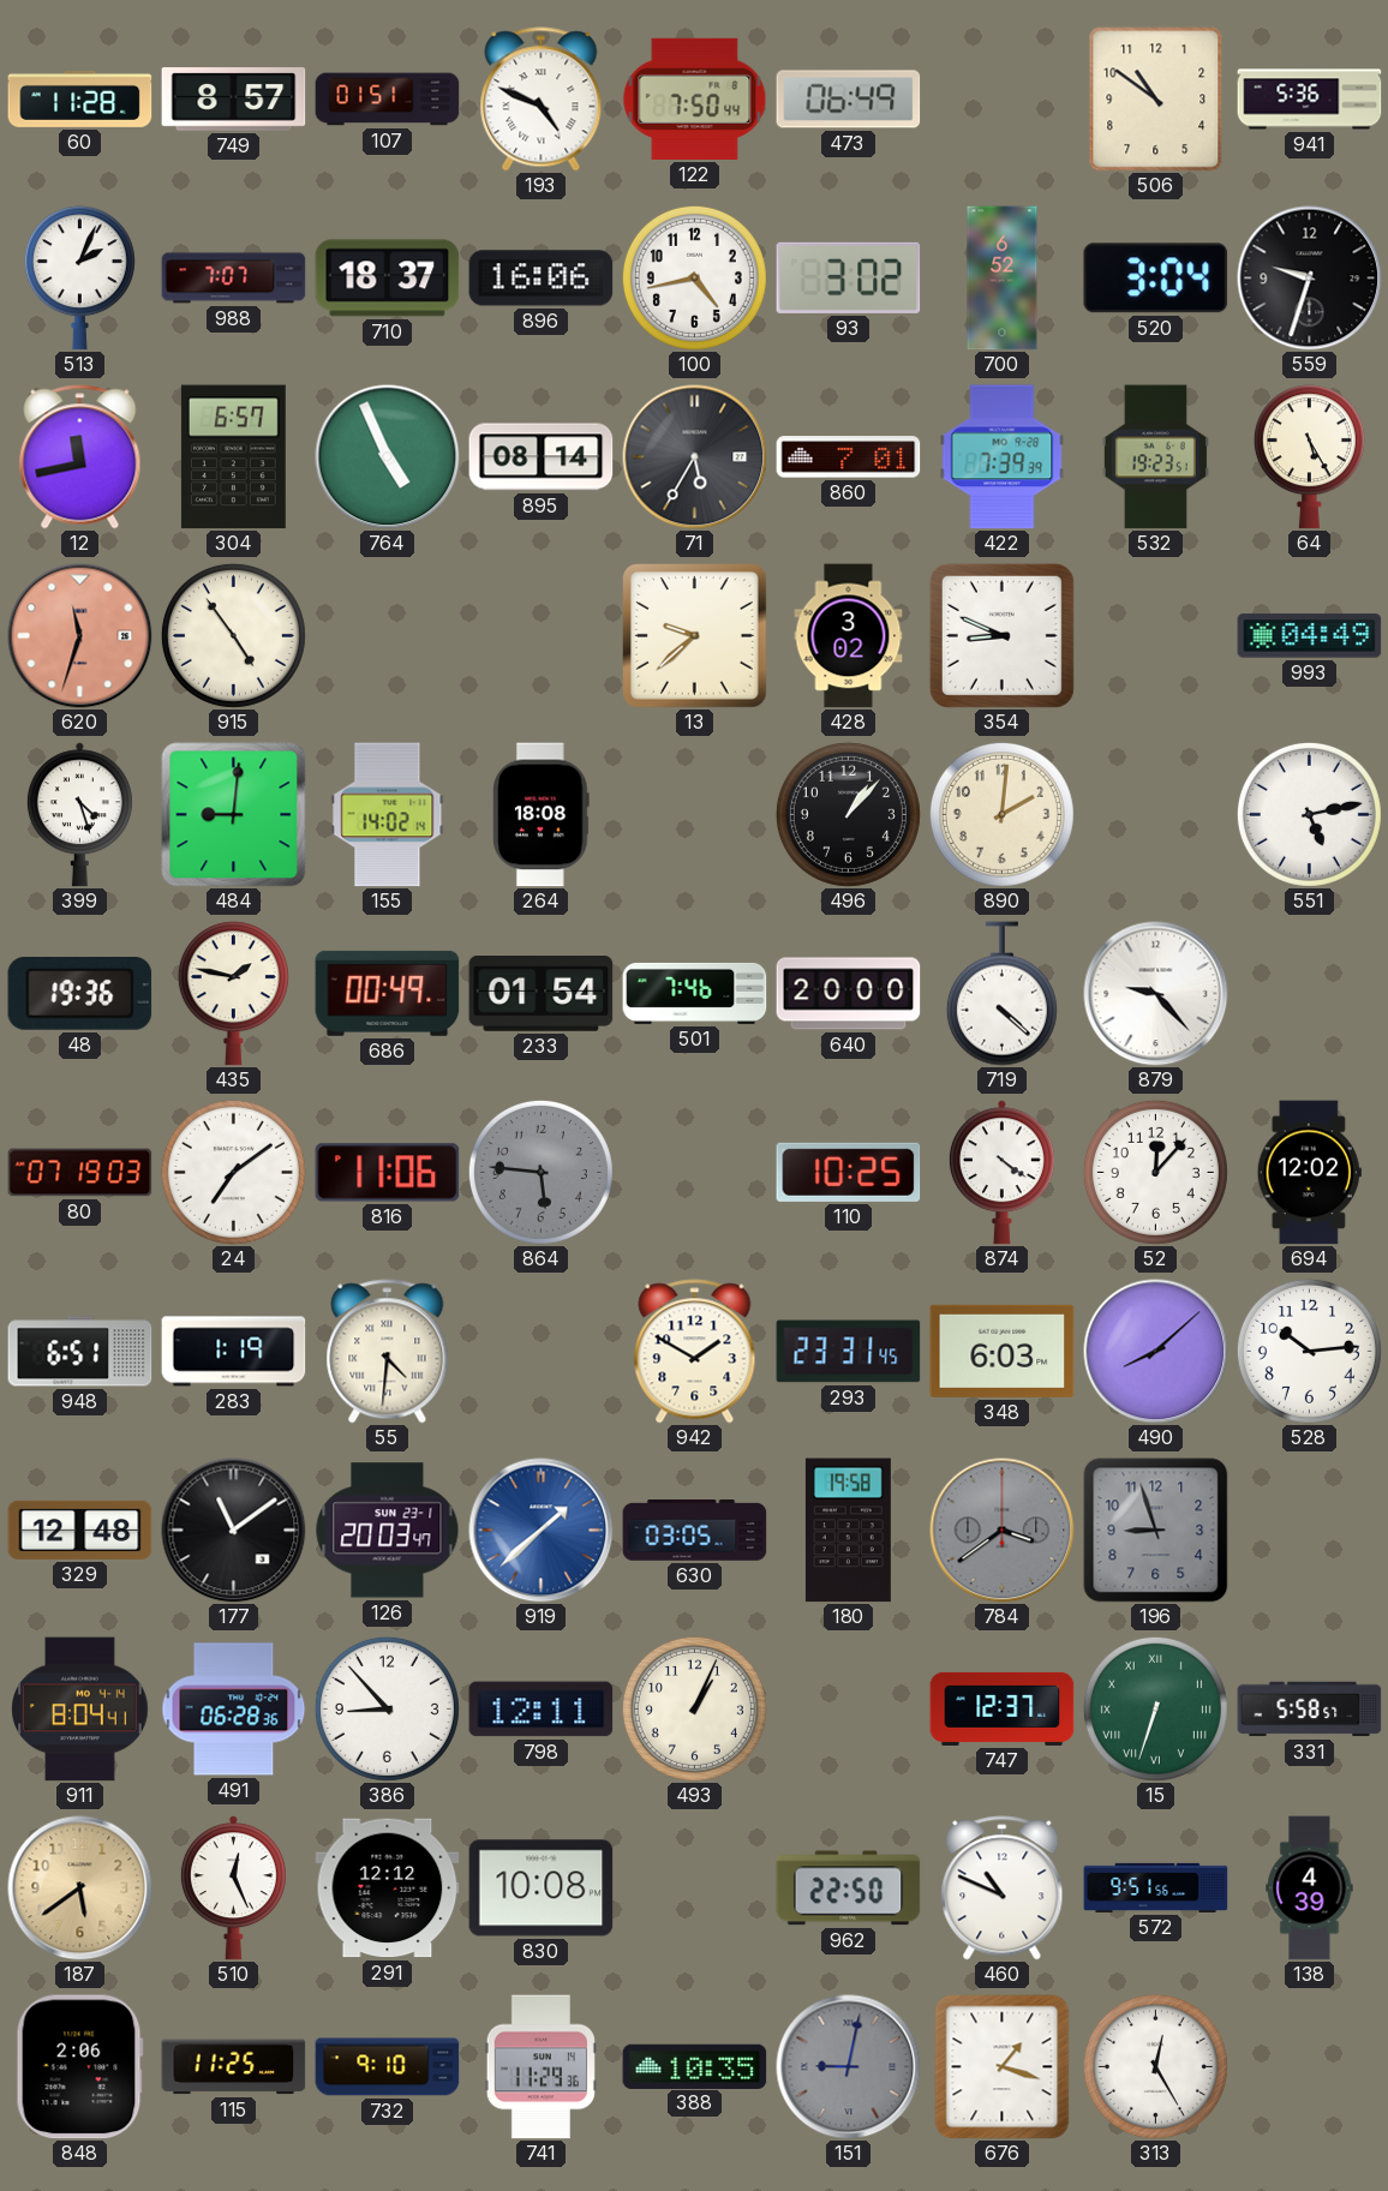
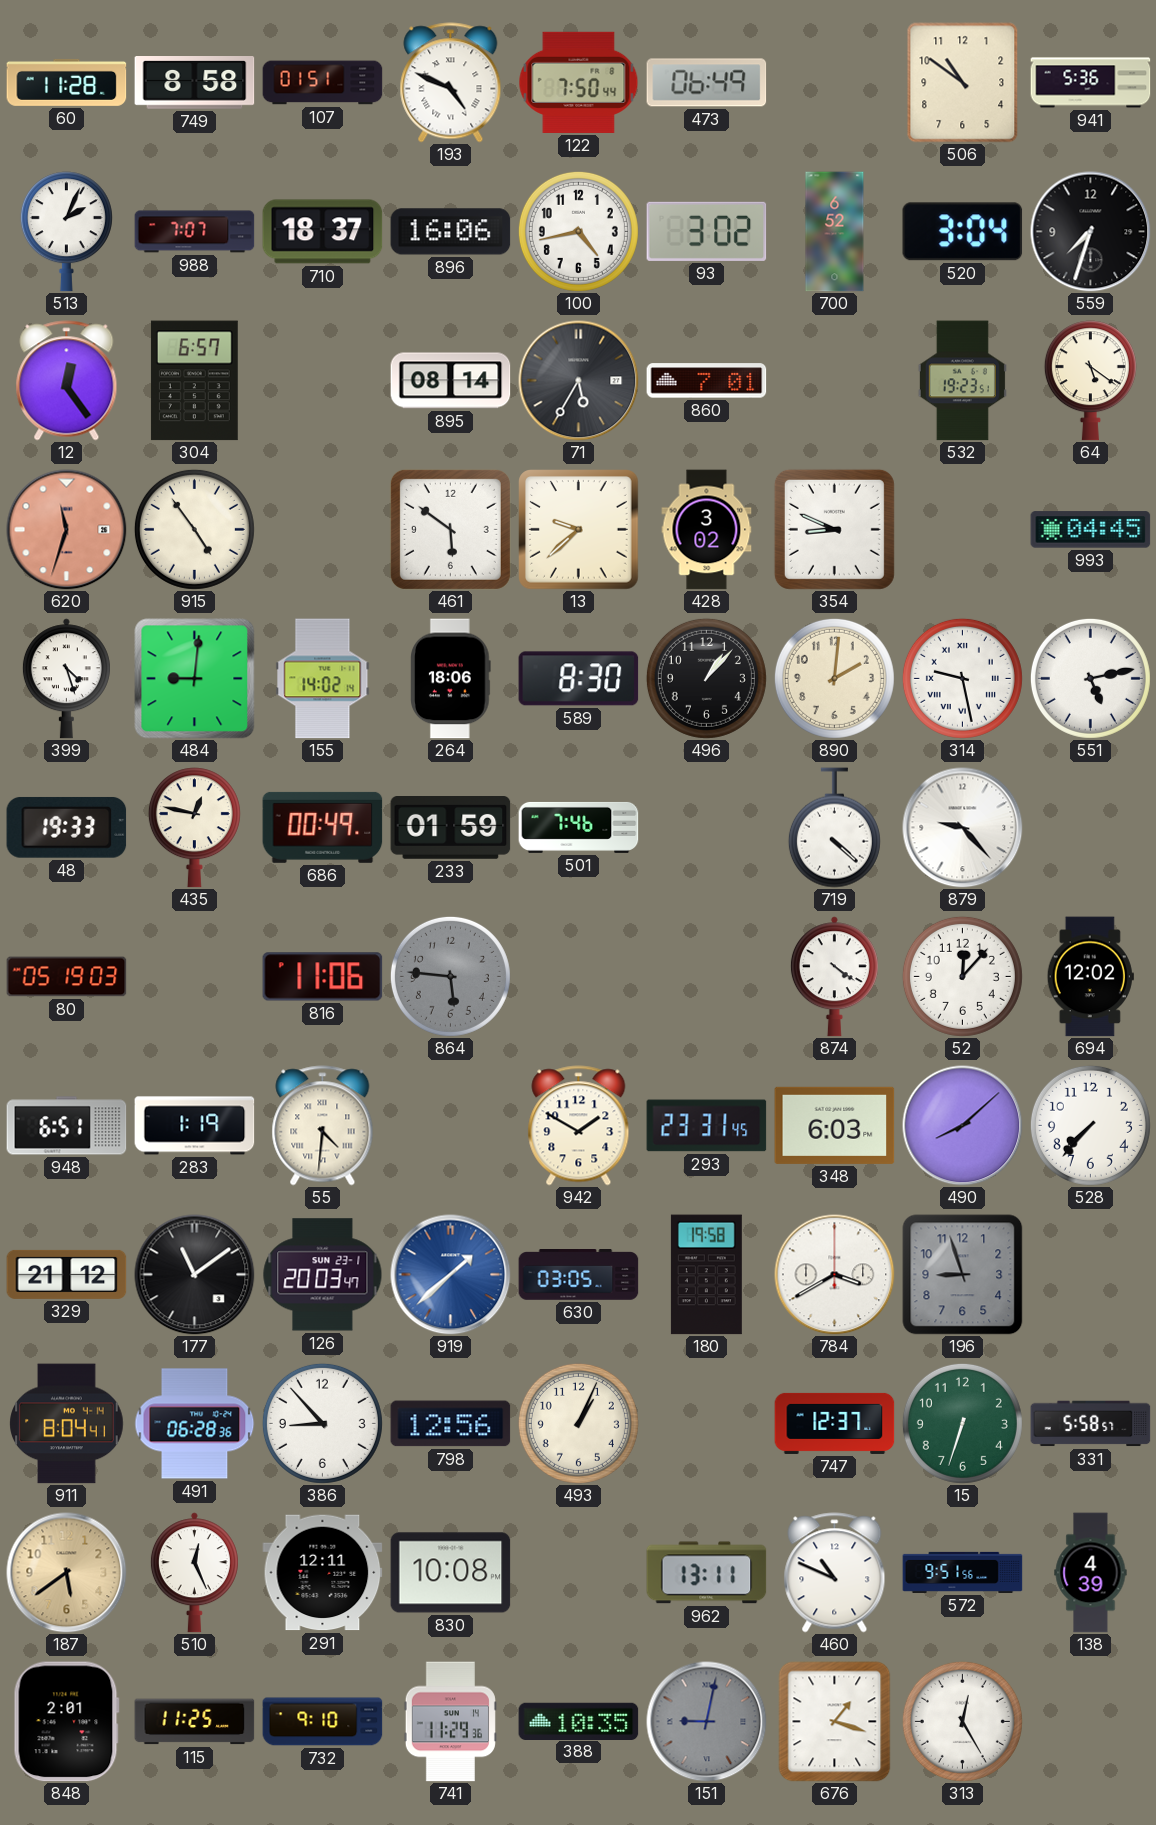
749: 8:57 -> 8:58
559: 9:33 -> 7:33
12: 11:43 -> 12:24
764: 4:56 -> none
422: 7:39 -> none
64: 5:25 -> 5:21
461: none -> 5:51
993: 04:49 -> 04:45
264: 18:08 -> 18:06
589: none -> 8:30
314: none -> 9:28
48: 19:36 -> 19:33
435: 1:47 -> 12:47
233: 01:54 -> 01:59
640: 20:00 -> none
80: 07:19 -> 05:19
24: 7:09 -> none
110: 10:25 -> none
528: 10:14 -> 7:37
329: 12:48 -> 21:12
784: 3:39 -> 3:40
784 dial: grey -> white
798: 12:11 -> 12:56
15 numerals: Roman -> Arabic
291: 12:12 -> 12:11
962: 22:50 -> 13:11
848: 2:06 -> 2:01
